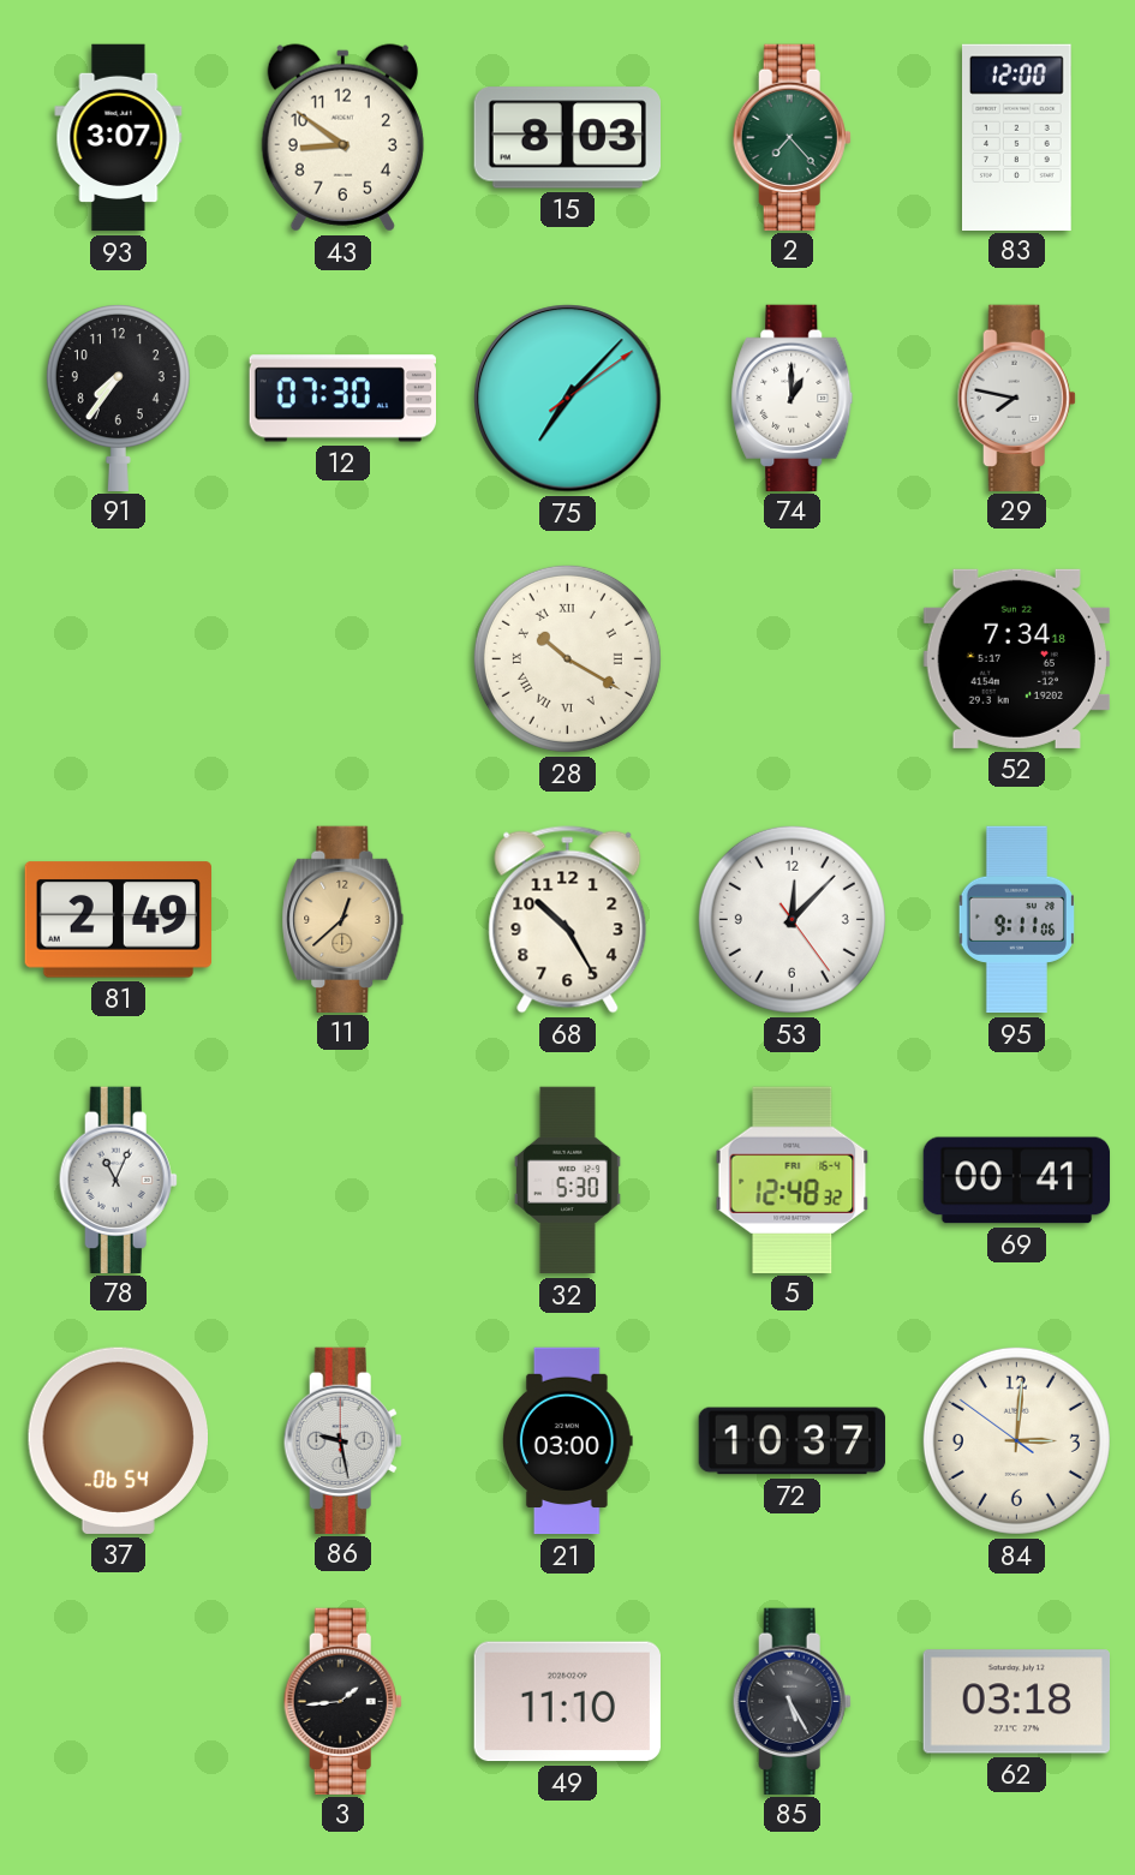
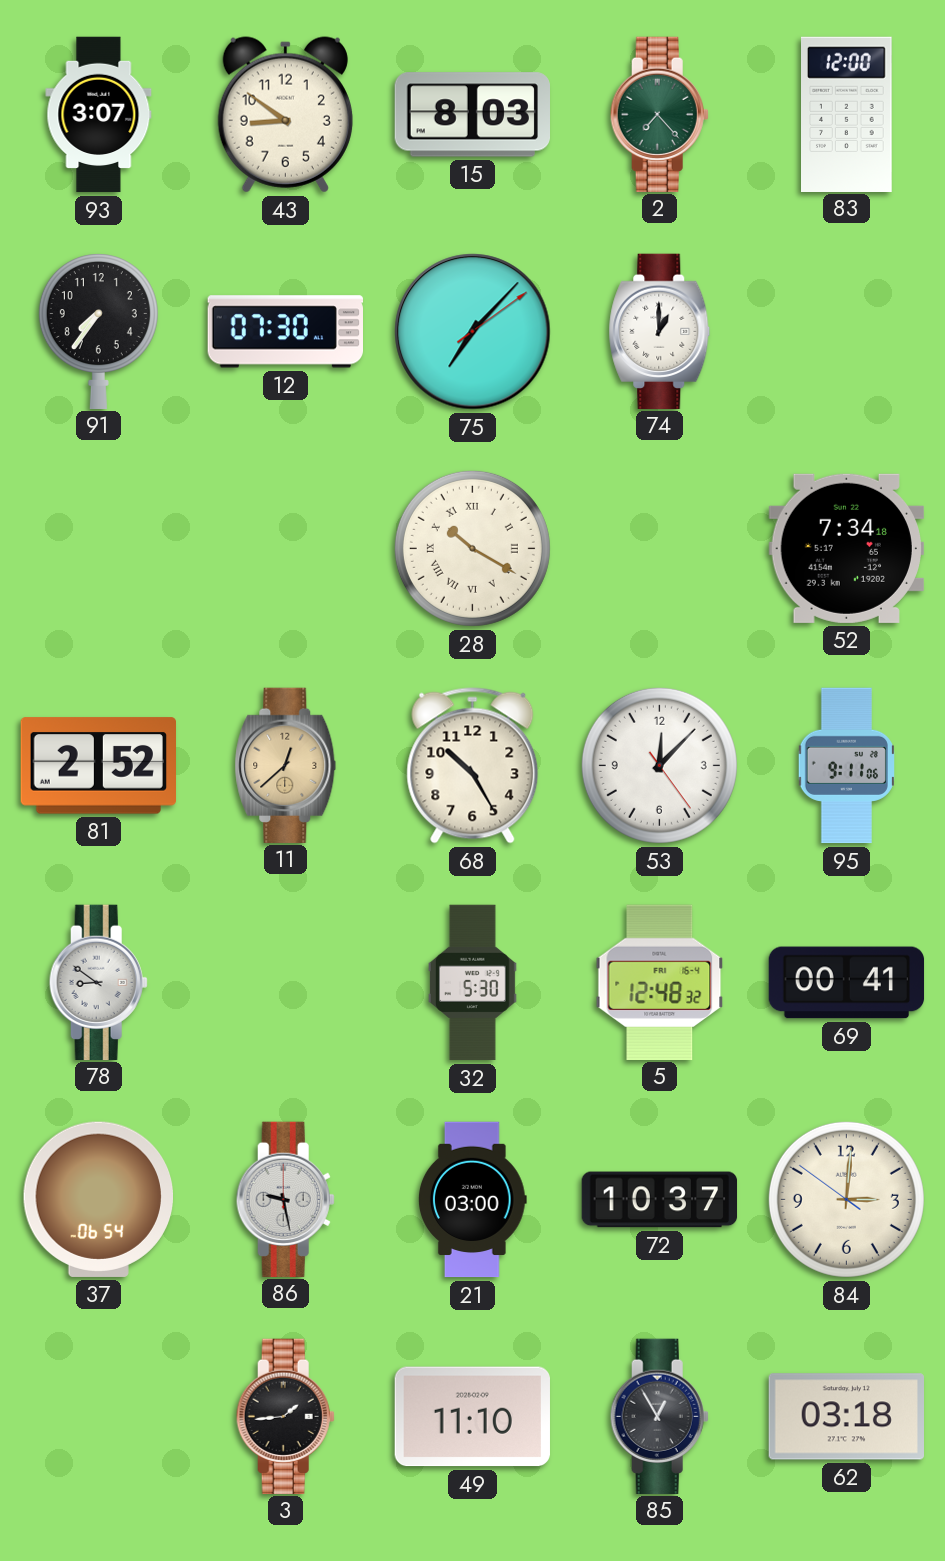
29: 7:47 -> none
81: 2:49 -> 2:52
78: 11:04 -> 8:51
85: 5:25 -> 12:55
